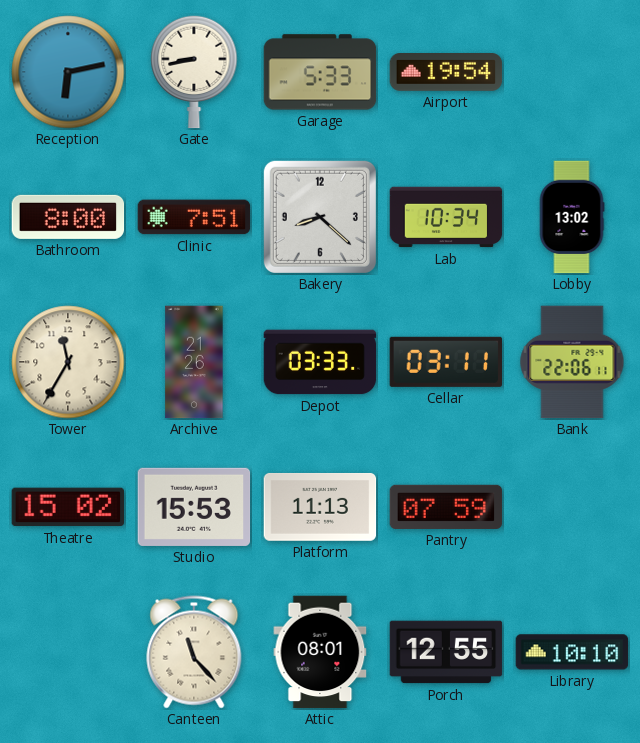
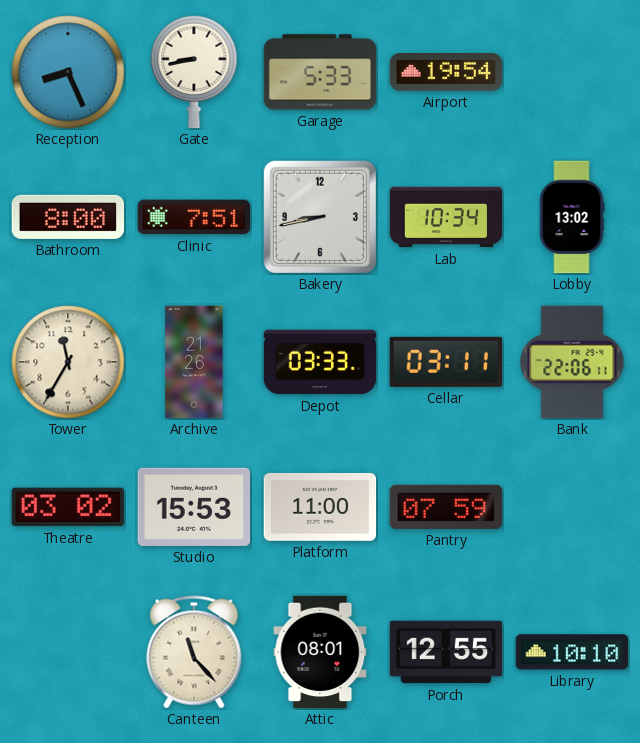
Reception: 6:13 -> 8:26
Bakery: 8:22 -> 8:43
Theatre: 15:02 -> 03:02
Platform: 11:13 -> 11:00
